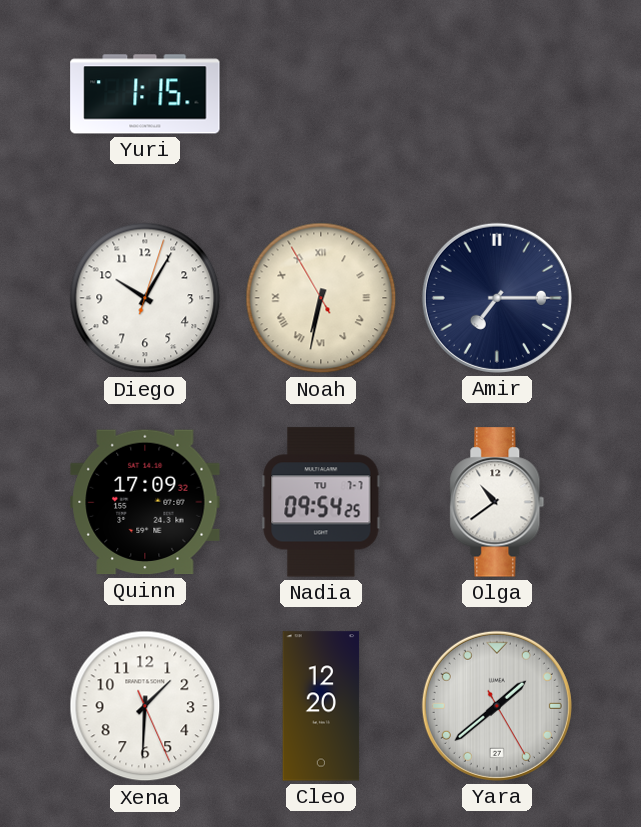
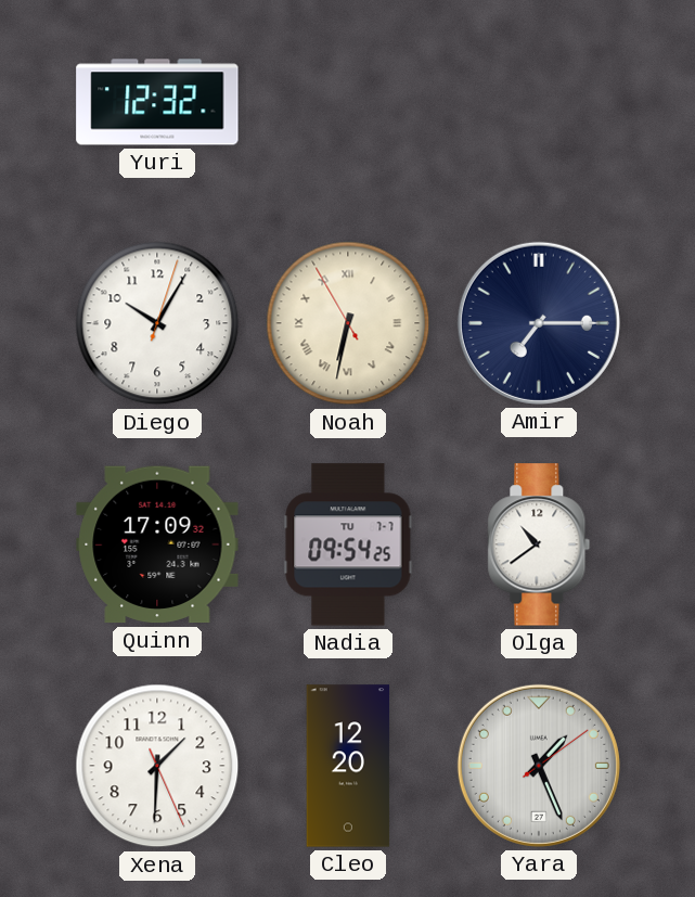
Yuri: 1:15 -> 12:32
Yara: 1:38 -> 1:26
